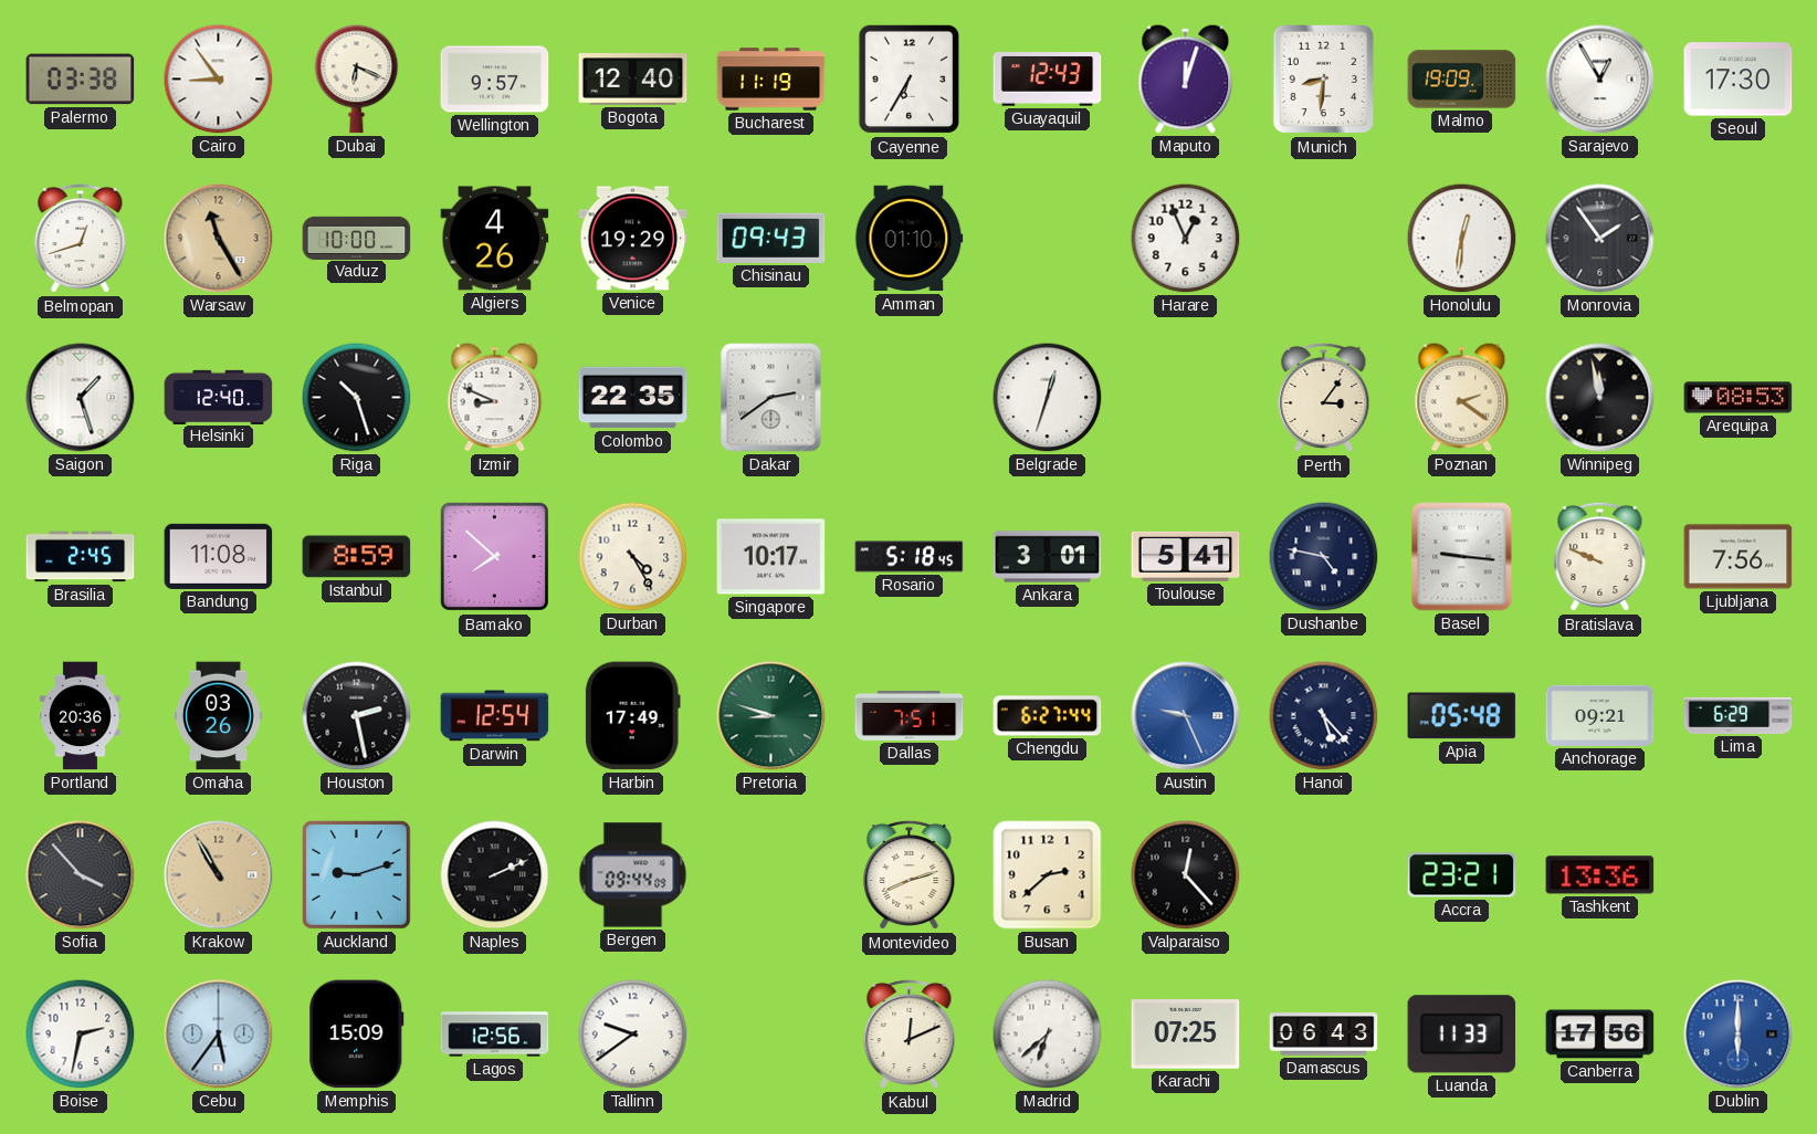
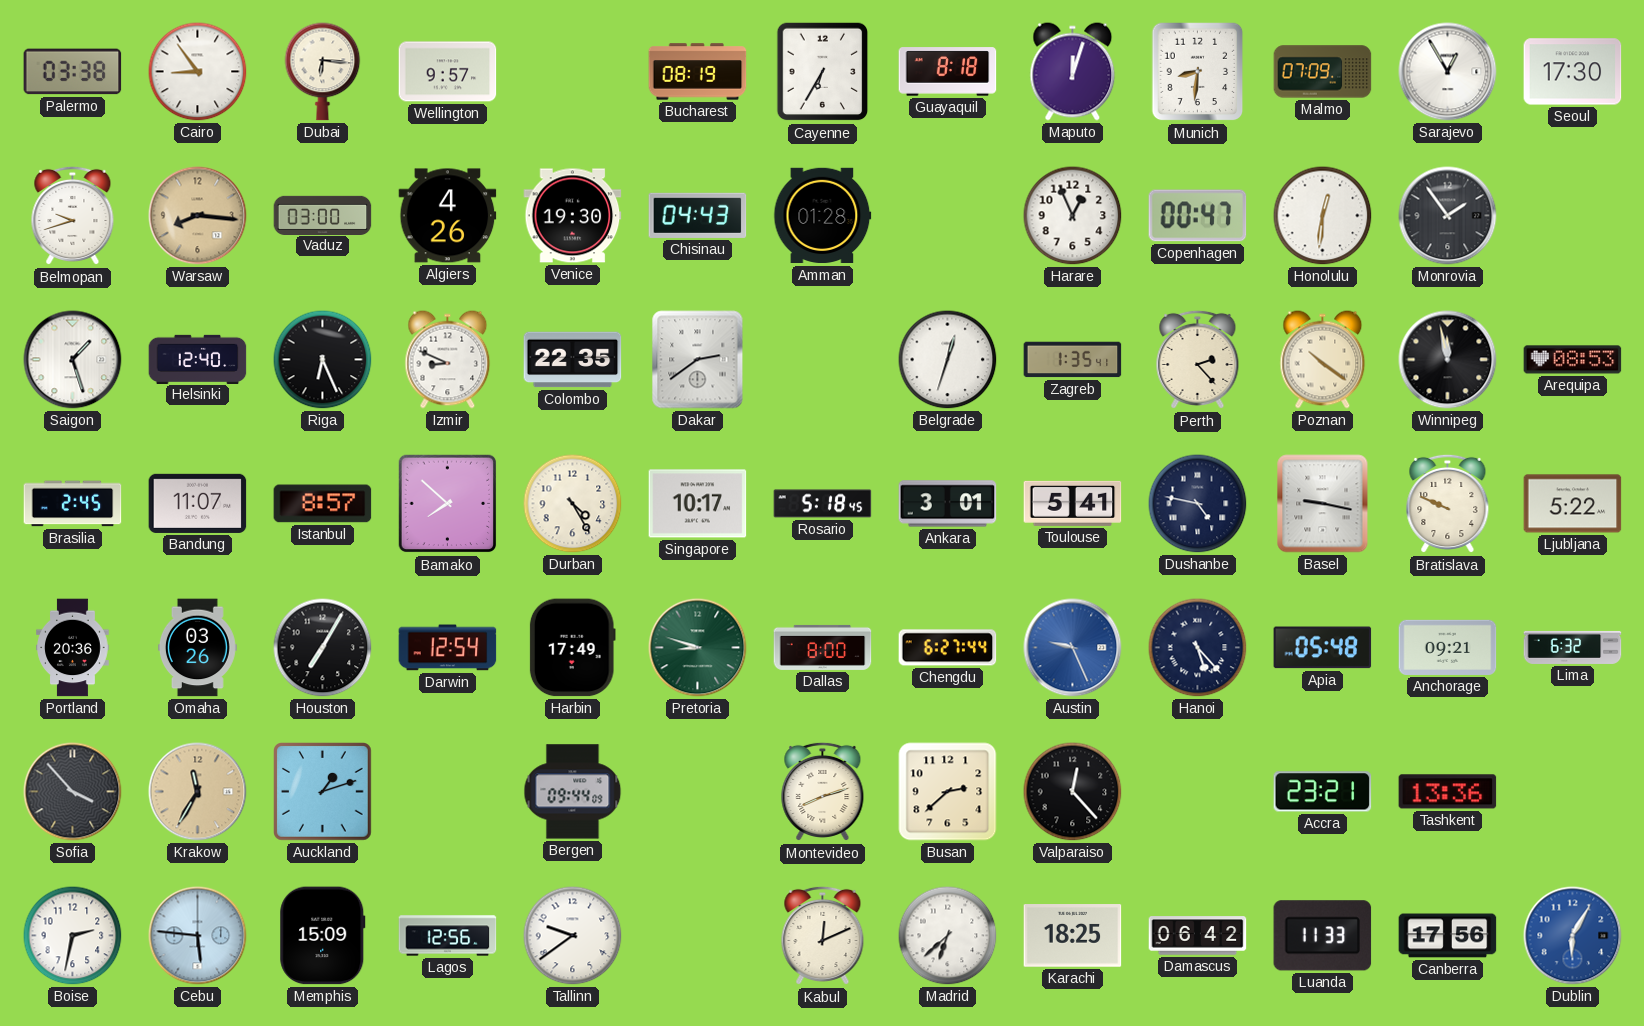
Dubai: 6:19 -> 6:16
Bogota: 12:40 -> none
Bucharest: 11:19 -> 08:19
Guayaquil: 12:43 -> 8:18
Malmo: 19:09 -> 07:09
Belmopan: 12:42 -> 9:42
Warsaw: 11:25 -> 8:16
Vaduz: 10:00 -> 03:00
Venice: 19:29 -> 19:30
Chisinau: 09:43 -> 04:43
Amman: 01:10 -> 01:28
Copenhagen: none -> 00:47
Riga: 10:27 -> 6:26
Zagreb: none -> 1:35
Perth: 3:06 -> 2:23
Poznan: 2:21 -> 10:21
Bandung: 11:08 -> 11:07
Istanbul: 8:59 -> 8:57
Basel: 9:16 -> 9:17
Ljubljana: 7:56 -> 5:22
Houston: 2:28 -> 7:05
Dallas: 7:51 -> 8:00
Lima: 6:29 -> 6:32
Krakow: 10:55 -> 11:35
Auckland: 9:12 -> 1:12
Naples: 2:11 -> none
Cebu: 5:36 -> 5:46
Karachi: 07:25 -> 18:25
Damascus: 06:43 -> 06:42
Dublin: 6:00 -> 6:05
